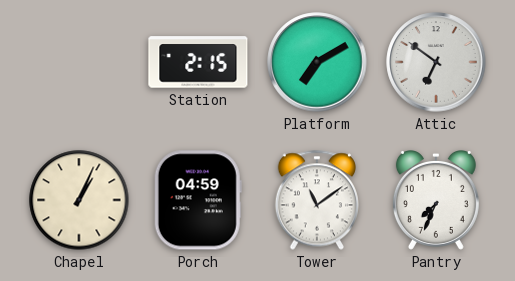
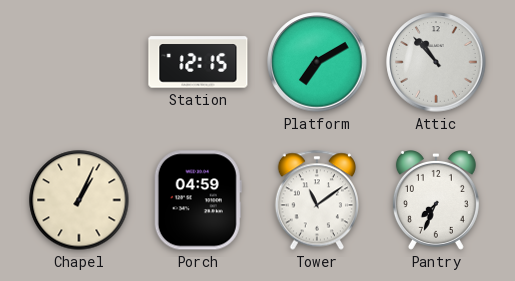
Station: 2:15 -> 12:15
Attic: 6:51 -> 10:53
